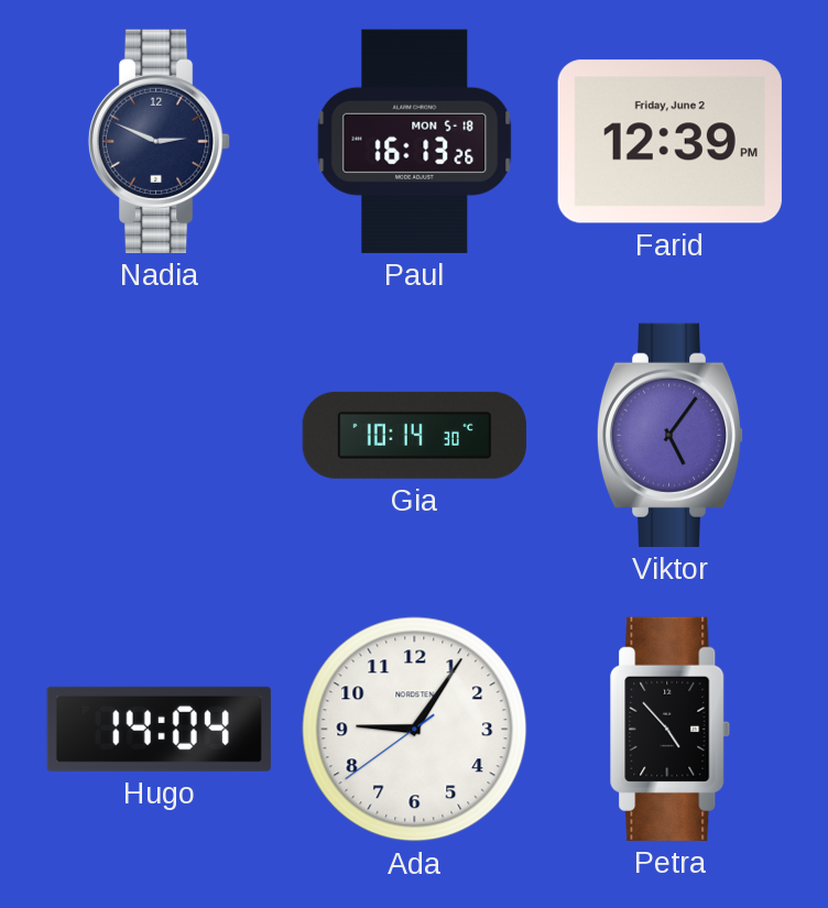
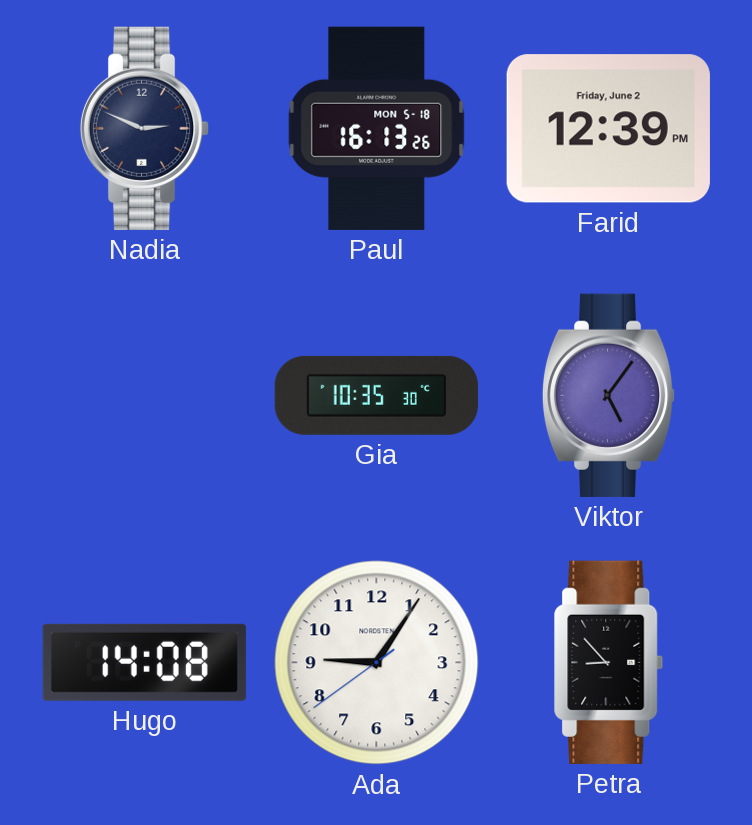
Gia: 10:14 -> 10:35
Hugo: 14:04 -> 14:08
Petra: 4:53 -> 8:53
